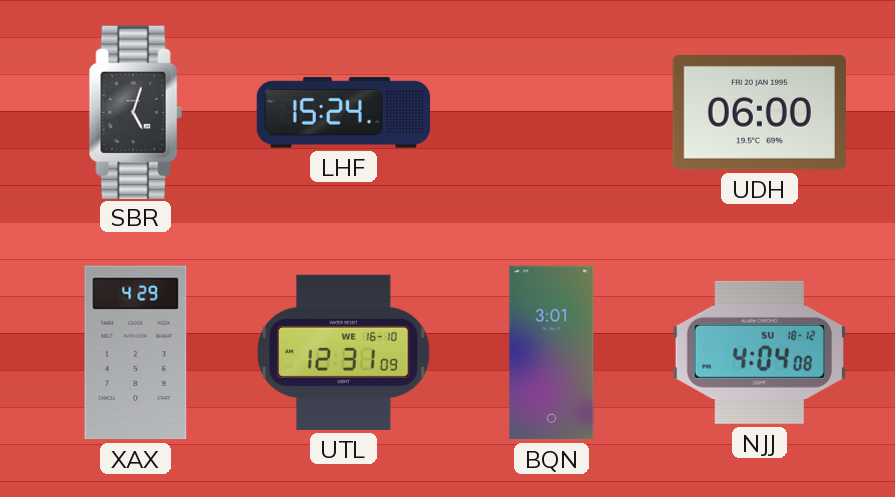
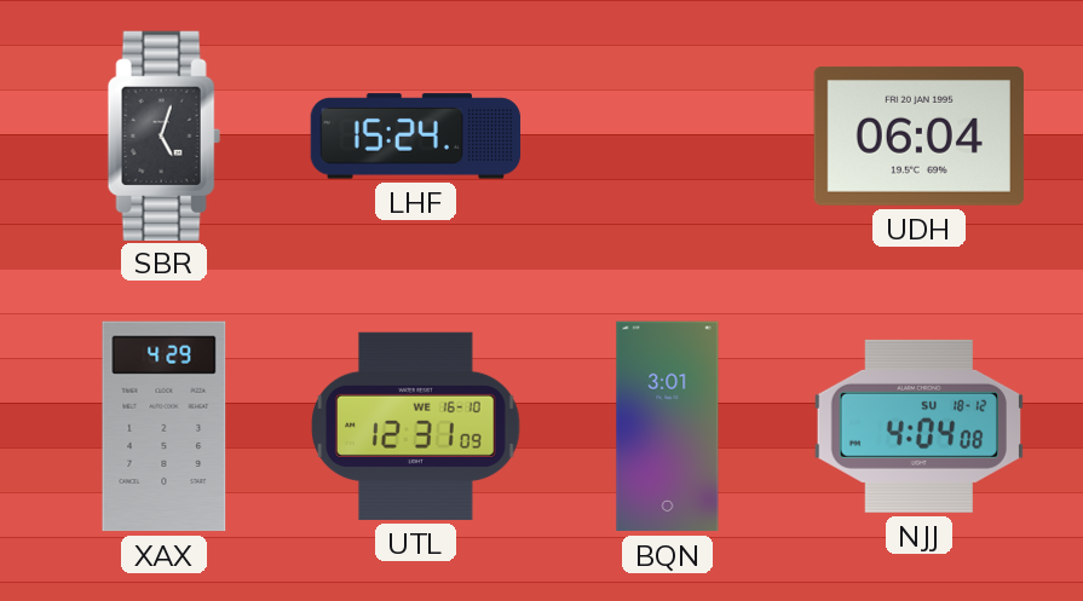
UDH: 06:00 -> 06:04
